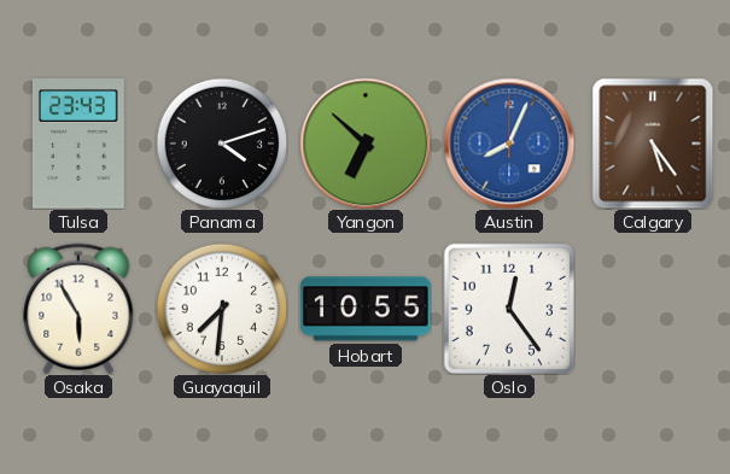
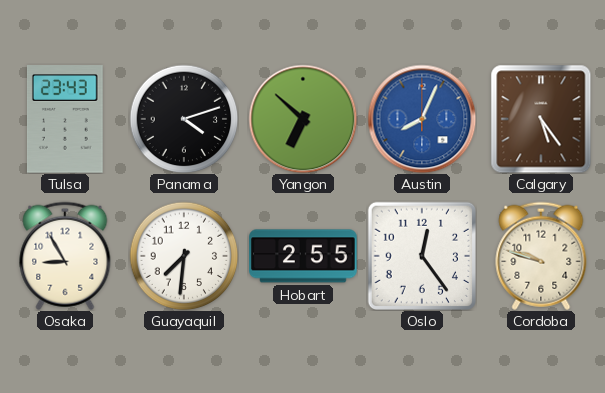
Osaka: 5:55 -> 8:55
Hobart: 10:55 -> 2:55
Cordoba: none -> 9:48
